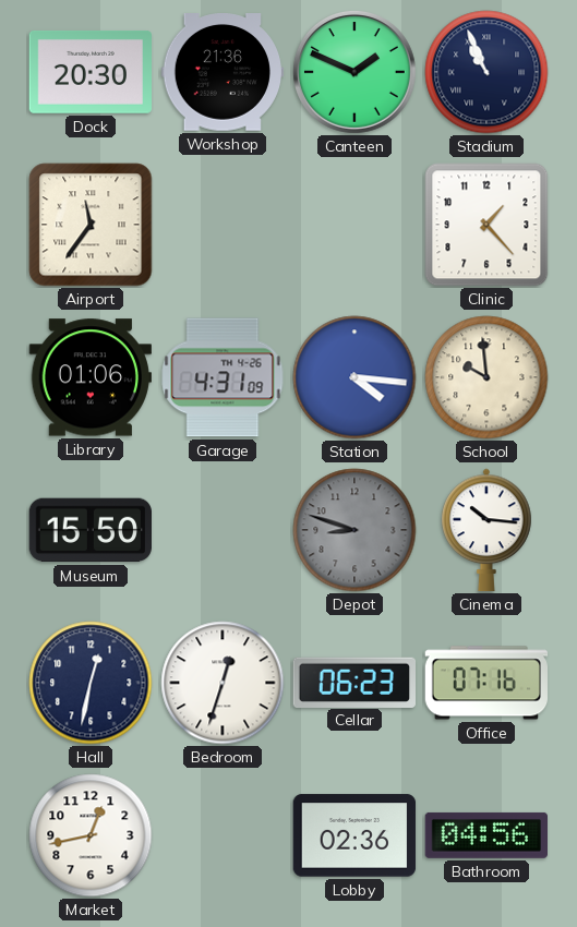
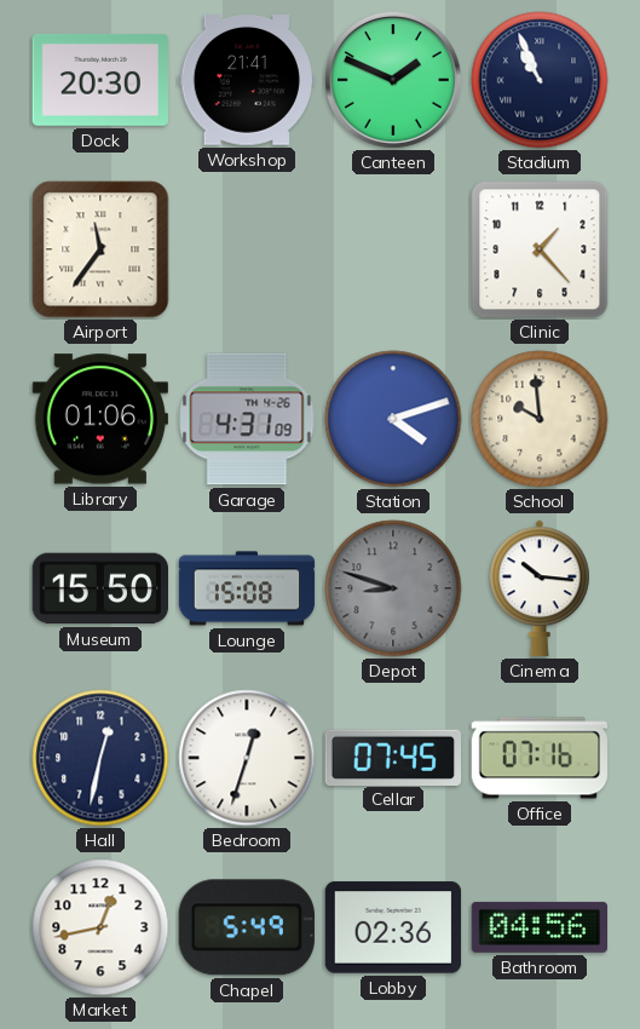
Workshop: 21:36 -> 21:41
Station: 4:16 -> 4:12
Lounge: none -> 15:08
Cellar: 06:23 -> 07:45
Chapel: none -> 5:49
